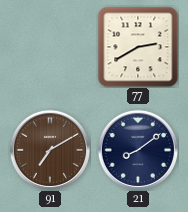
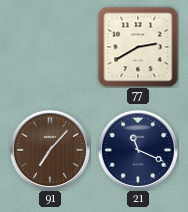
91: 7:10 -> 7:07
21: 8:09 -> 11:19
